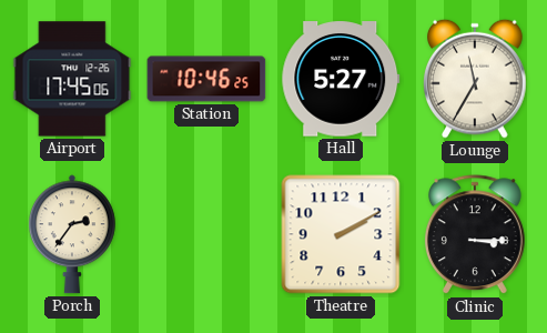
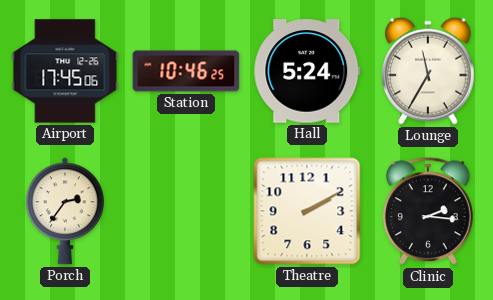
Hall: 5:27 -> 5:24
Clinic: 3:15 -> 2:16
